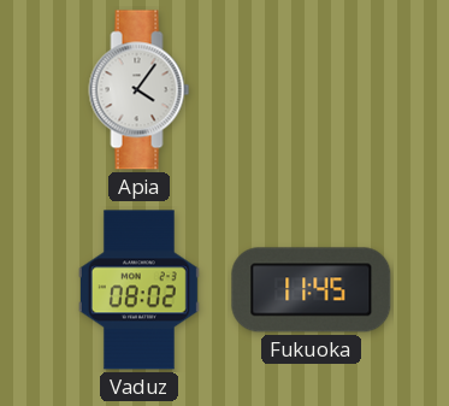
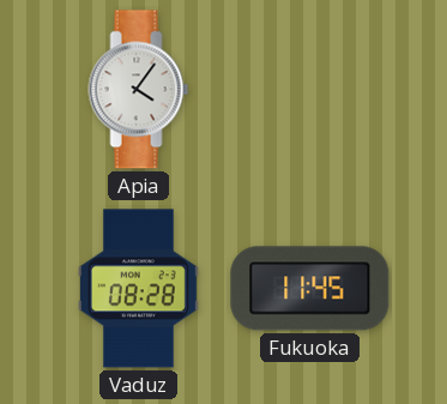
Vaduz: 08:02 -> 08:28
